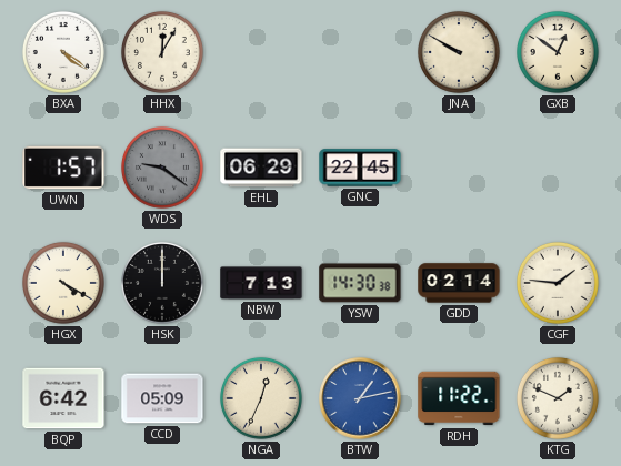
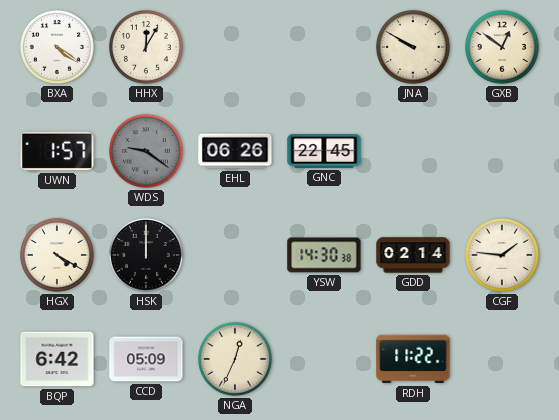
EHL: 06:29 -> 06:26
NBW: 7:13 -> none
BTW: 1:13 -> none
KTG: 1:49 -> none
